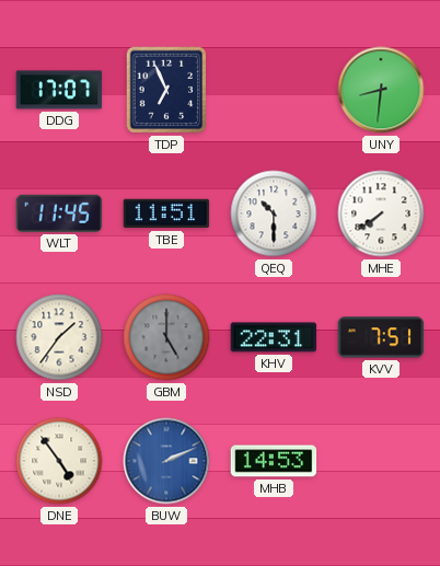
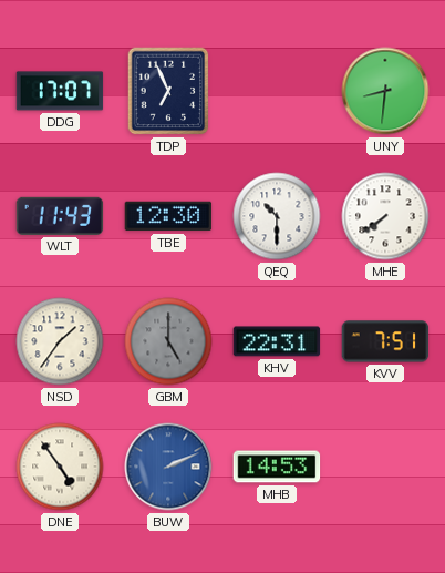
WLT: 11:45 -> 11:43
TBE: 11:51 -> 12:30
